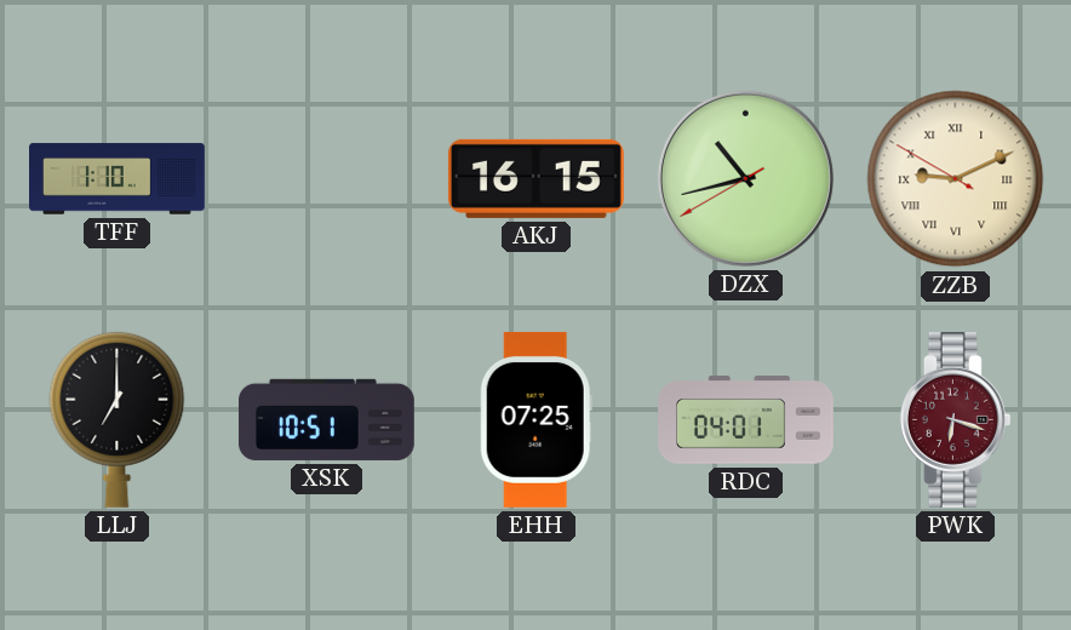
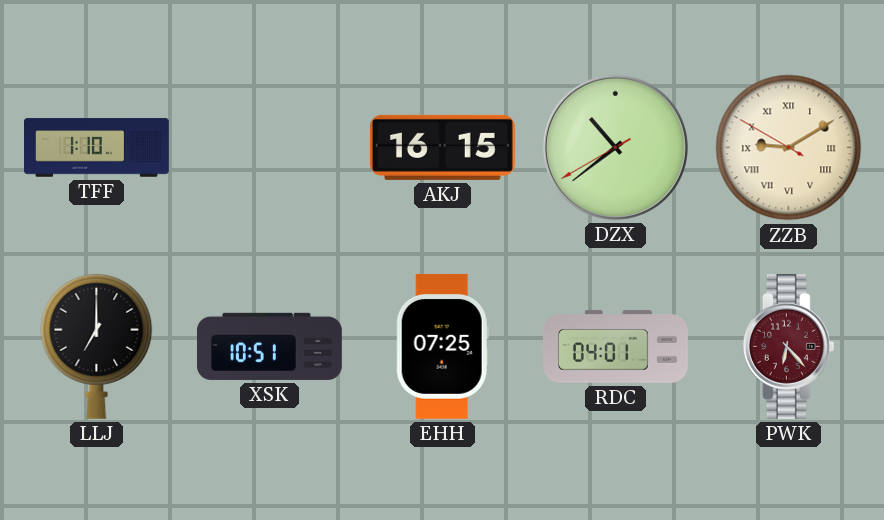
DZX: 10:42 -> 10:38
ZZB: 9:10 -> 9:09
PWK: 6:18 -> 6:23
